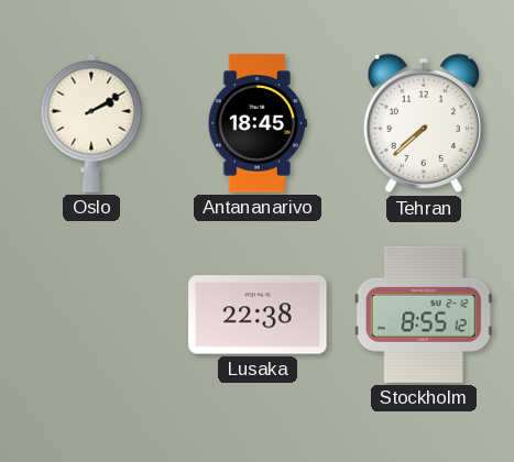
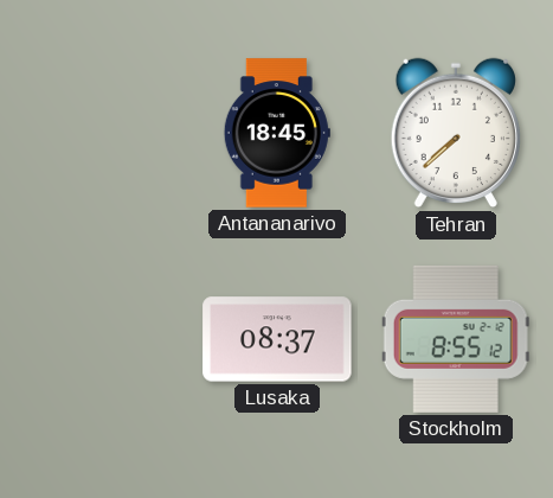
Oslo: 2:10 -> none
Lusaka: 22:38 -> 08:37
